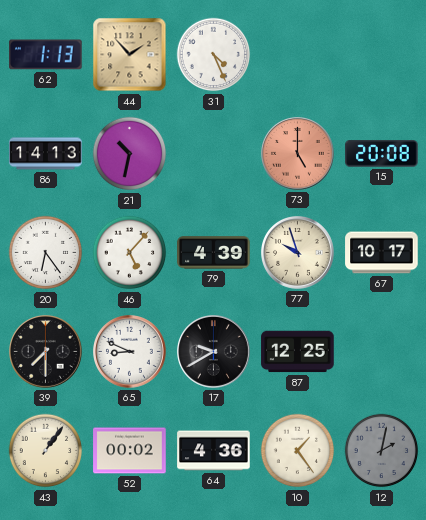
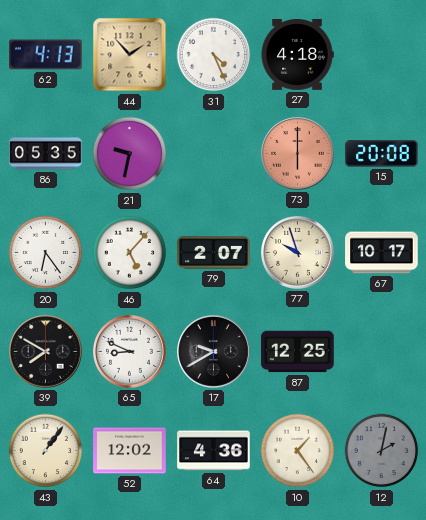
62: 1:13 -> 4:13
27: none -> 4:18
86: 14:13 -> 05:35
21: 10:32 -> 9:32
73: 5:00 -> 6:00
79: 4:39 -> 2:07
39: 7:30 -> 7:50
52: 00:02 -> 12:02
